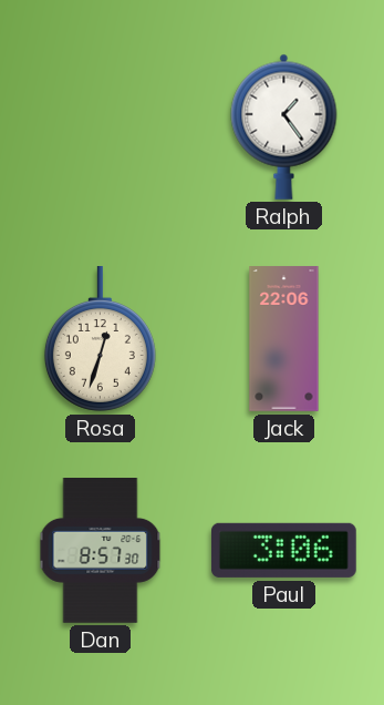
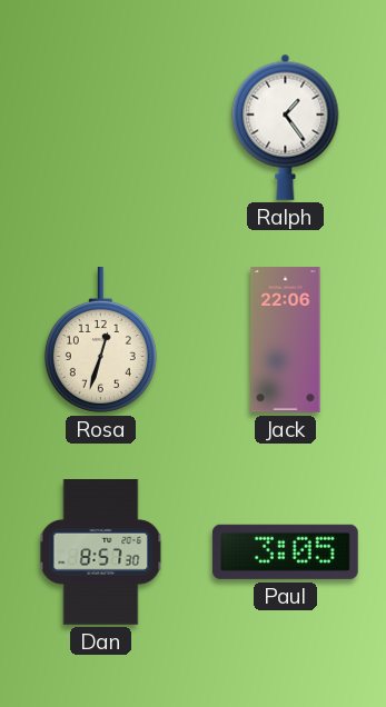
Paul: 3:06 -> 3:05
